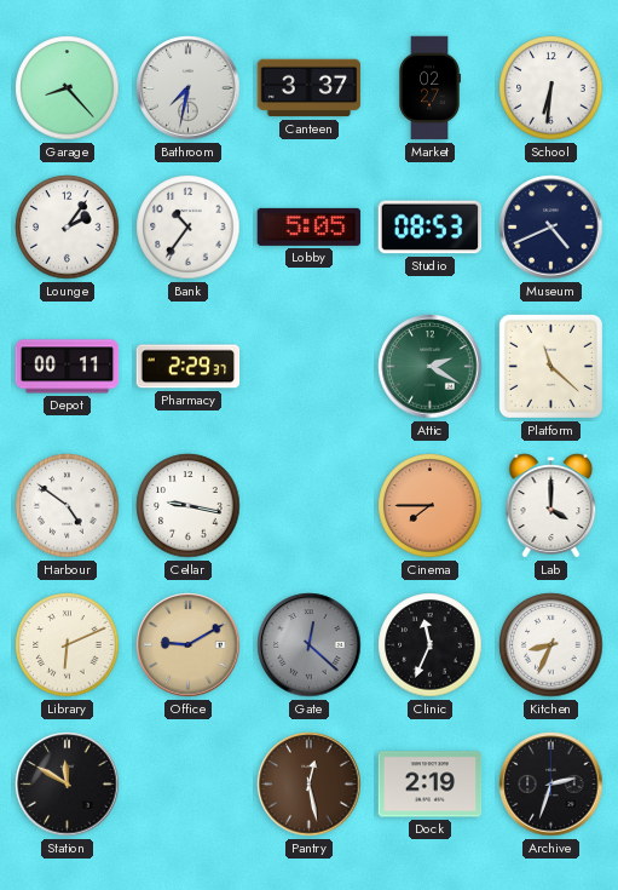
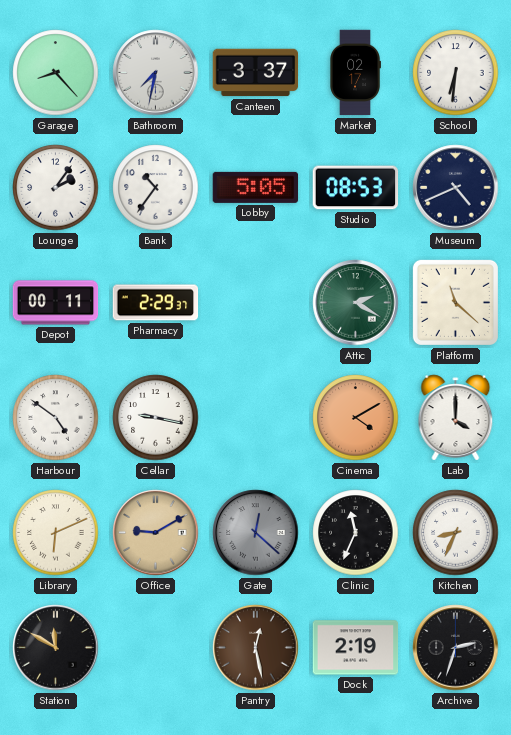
Market: 02:27 -> 02:17
Cinema: 7:45 -> 4:10
